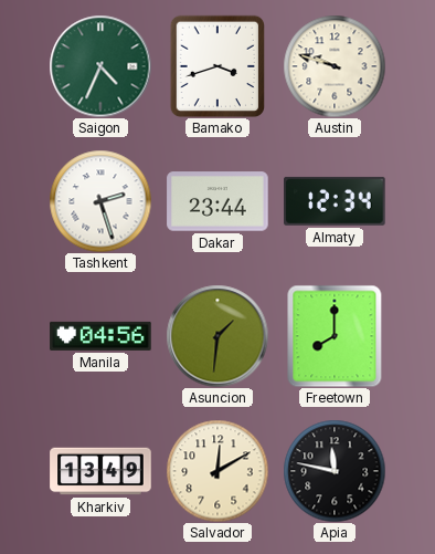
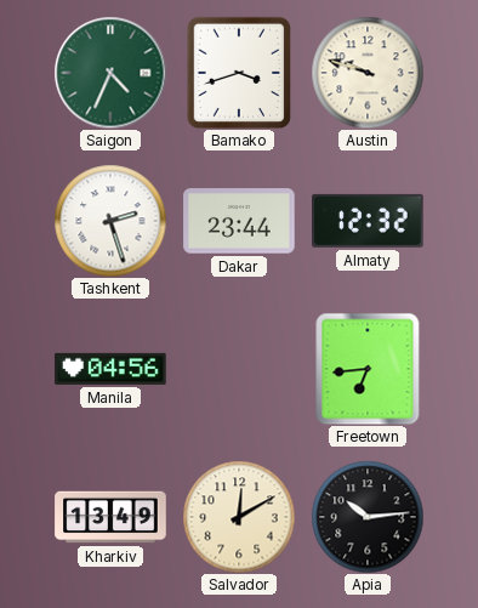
Almaty: 12:34 -> 12:32
Asuncion: 1:31 -> none
Freetown: 8:00 -> 6:44
Apia: 11:47 -> 10:14
